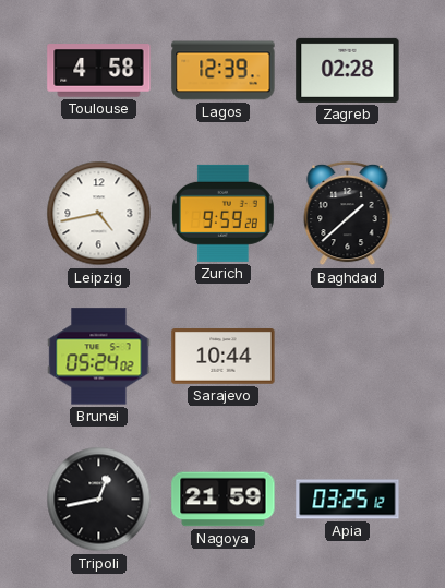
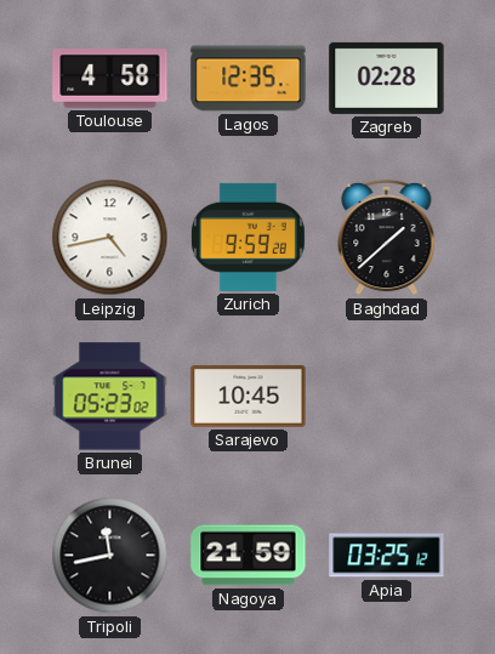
Lagos: 12:39 -> 12:35
Brunei: 05:24 -> 05:23
Sarajevo: 10:44 -> 10:45
Tripoli: 12:43 -> 11:43
